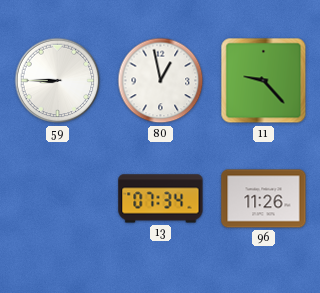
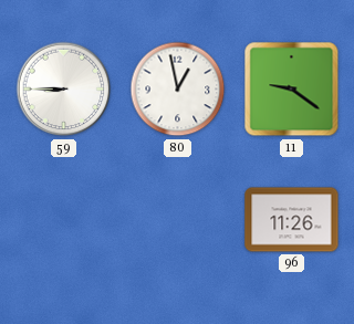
11: 9:23 -> 9:21
13: 07:34 -> none
